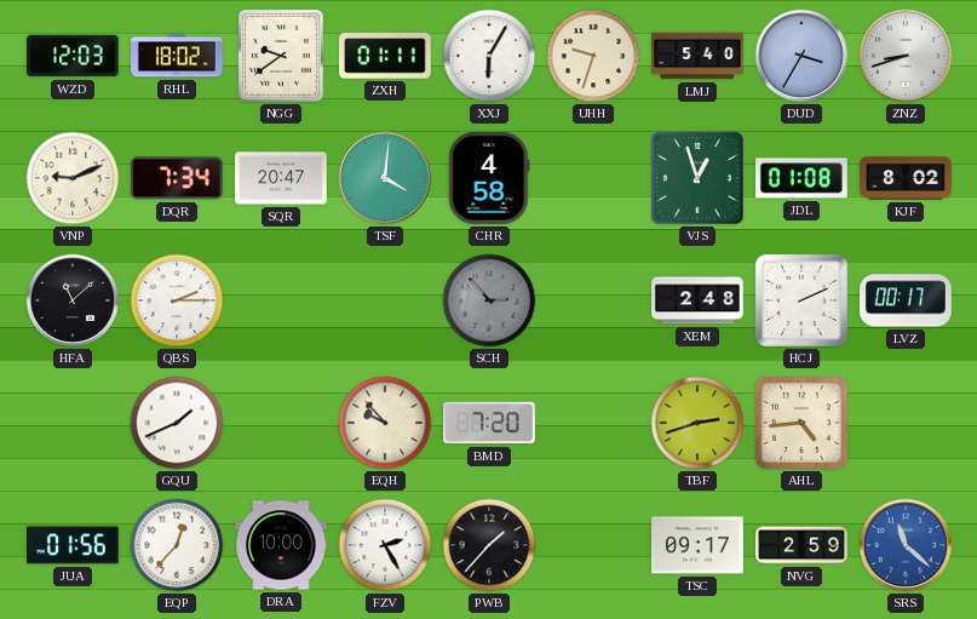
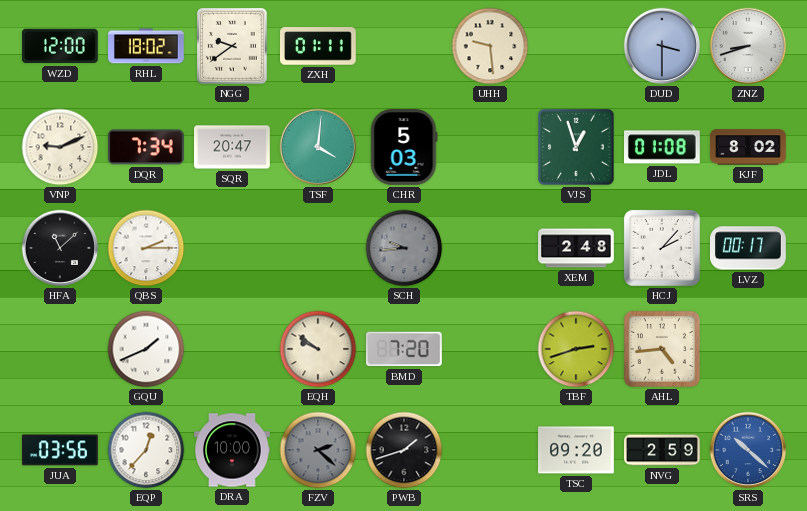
WZD: 12:03 -> 12:00
XXJ: 6:05 -> none
UHH: 9:33 -> 9:29
LMJ: 5:40 -> none
DUD: 3:35 -> 3:30
CHR: 4:58 -> 5:03
SCH: 2:53 -> 9:44
HCJ: 2:11 -> 2:07
EQH: 9:53 -> 9:51
JUA: 01:56 -> 03:56
FZV: 2:25 -> 2:22
FZV dial: white -> grey
PWB: 1:37 -> 1:42
TSC: 09:17 -> 09:20
SRS: 11:22 -> 10:22
